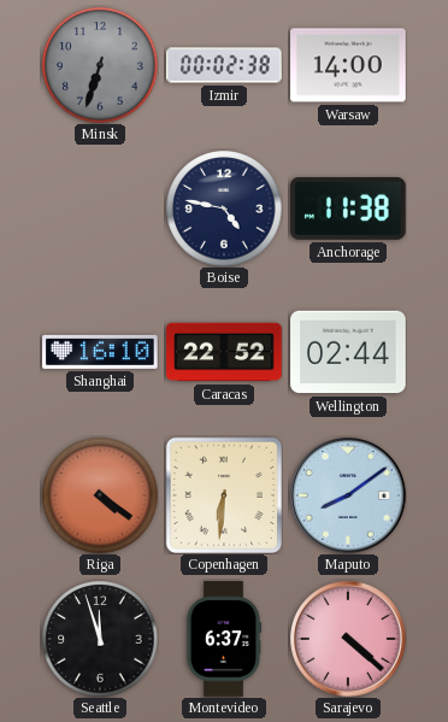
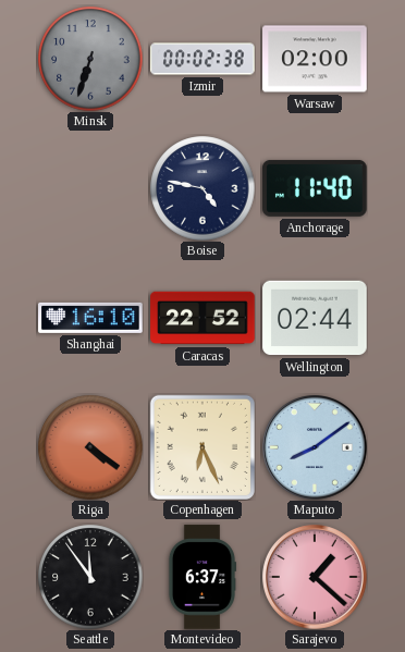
Warsaw: 14:00 -> 02:00
Anchorage: 11:38 -> 11:40
Copenhagen: 6:31 -> 6:26
Seattle: 11:57 -> 11:54
Sarajevo: 4:22 -> 1:22
